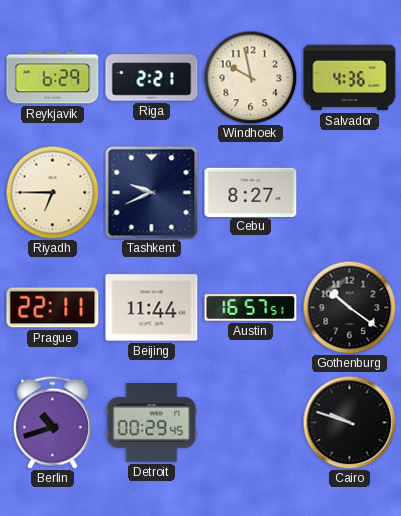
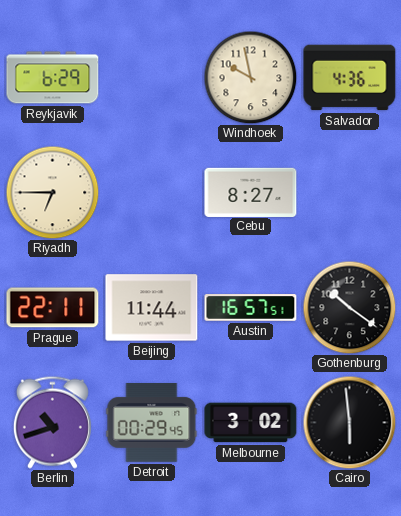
Riga: 2:21 -> none
Tashkent: 9:41 -> none
Melbourne: none -> 3:02
Cairo: 9:48 -> 5:59
